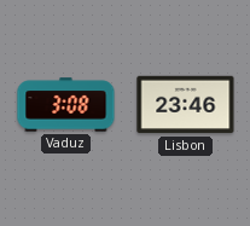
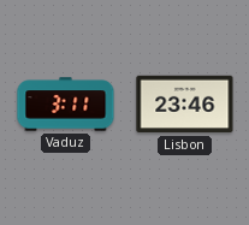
Vaduz: 3:08 -> 3:11
